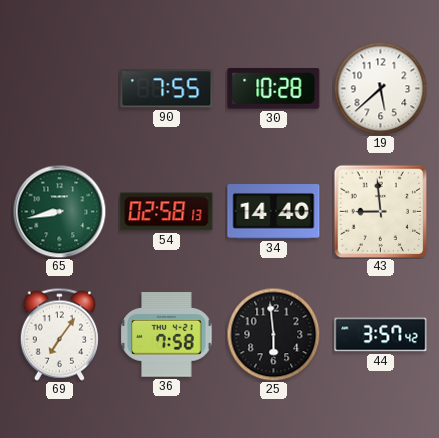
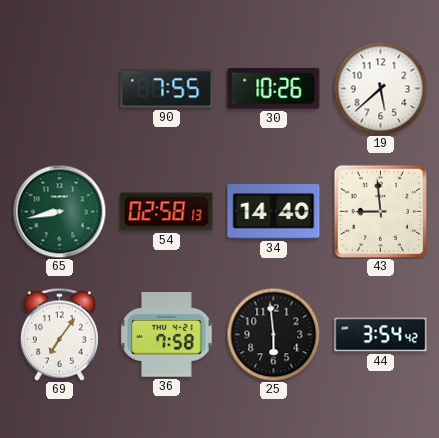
30: 10:28 -> 10:26
44: 3:57 -> 3:54
